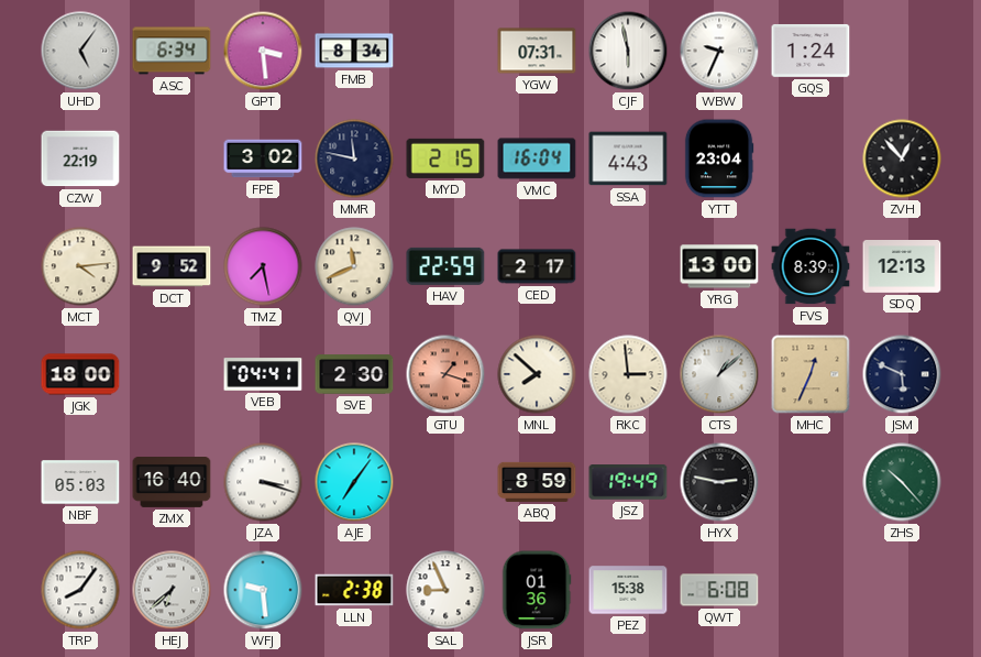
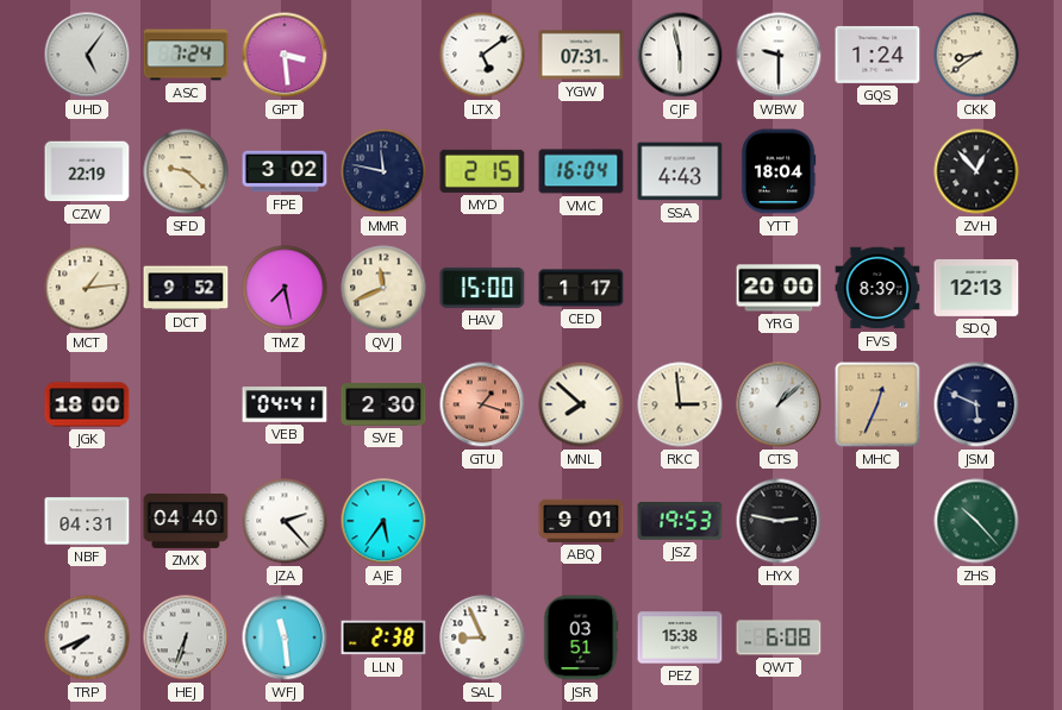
ASC: 6:34 -> 7:24
FMB: 8:34 -> none
LTX: none -> 5:09
WBW: 9:34 -> 9:30
CKK: none -> 8:39
SFD: none -> 9:22
YTT: 23:04 -> 18:04
MCT: 4:14 -> 1:14
HAV: 22:59 -> 15:00
CED: 2:17 -> 1:17
YRG: 13:00 -> 20:00
NBF: 05:03 -> 04:31
ZMX: 16:40 -> 04:40
JZA: 3:18 -> 2:23
AJE: 7:06 -> 5:36
ABQ: 8:59 -> 9:01
JSZ: 19:49 -> 19:53
TRP: 8:06 -> 7:41
HEJ: 6:38 -> 6:33
WFJ: 9:29 -> 11:29
JSR: 01:36 -> 03:51
